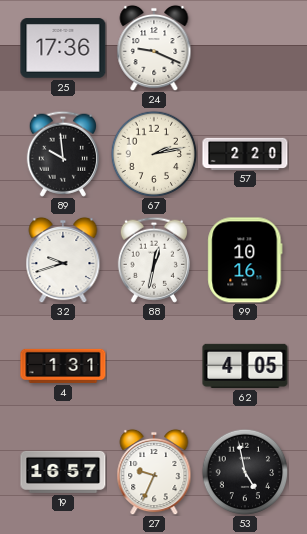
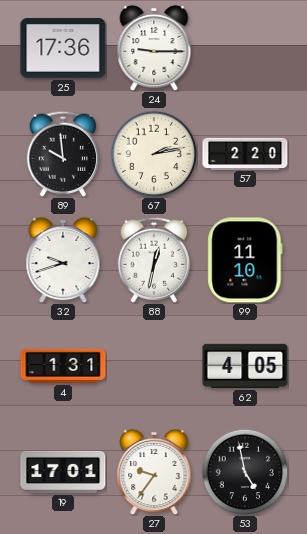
24: 9:19 -> 9:15
99: 10:16 -> 11:10
19: 16:57 -> 17:01
27: 9:34 -> 9:36
